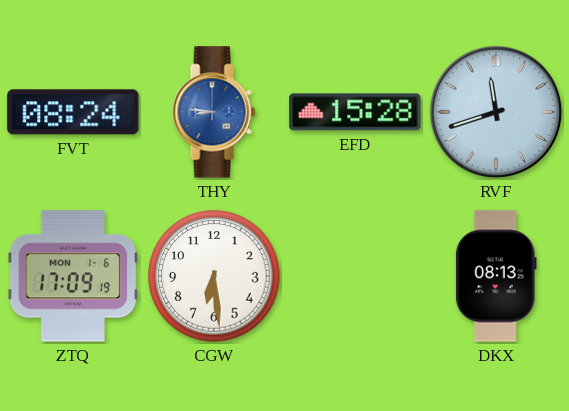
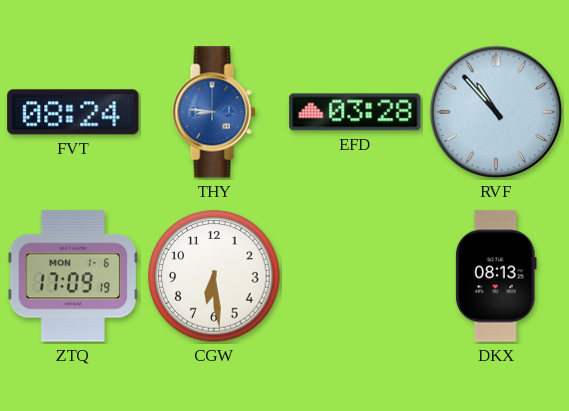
EFD: 15:28 -> 03:28
RVF: 11:42 -> 10:53
